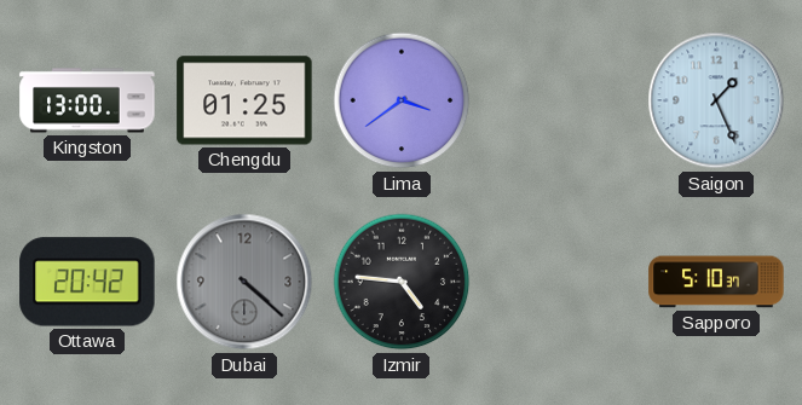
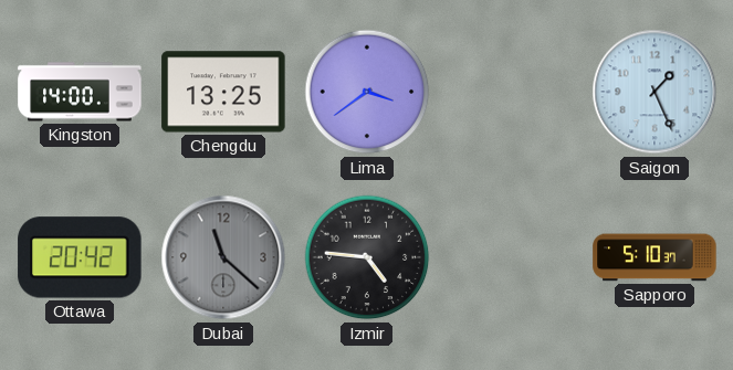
Kingston: 13:00 -> 14:00
Chengdu: 01:25 -> 13:25
Dubai: 4:22 -> 11:22
